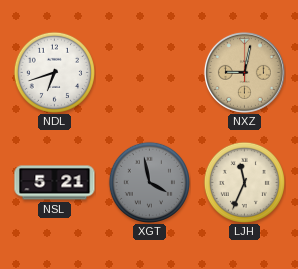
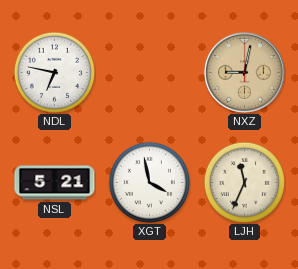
NDL: 6:42 -> 6:47
XGT dial: grey -> white
